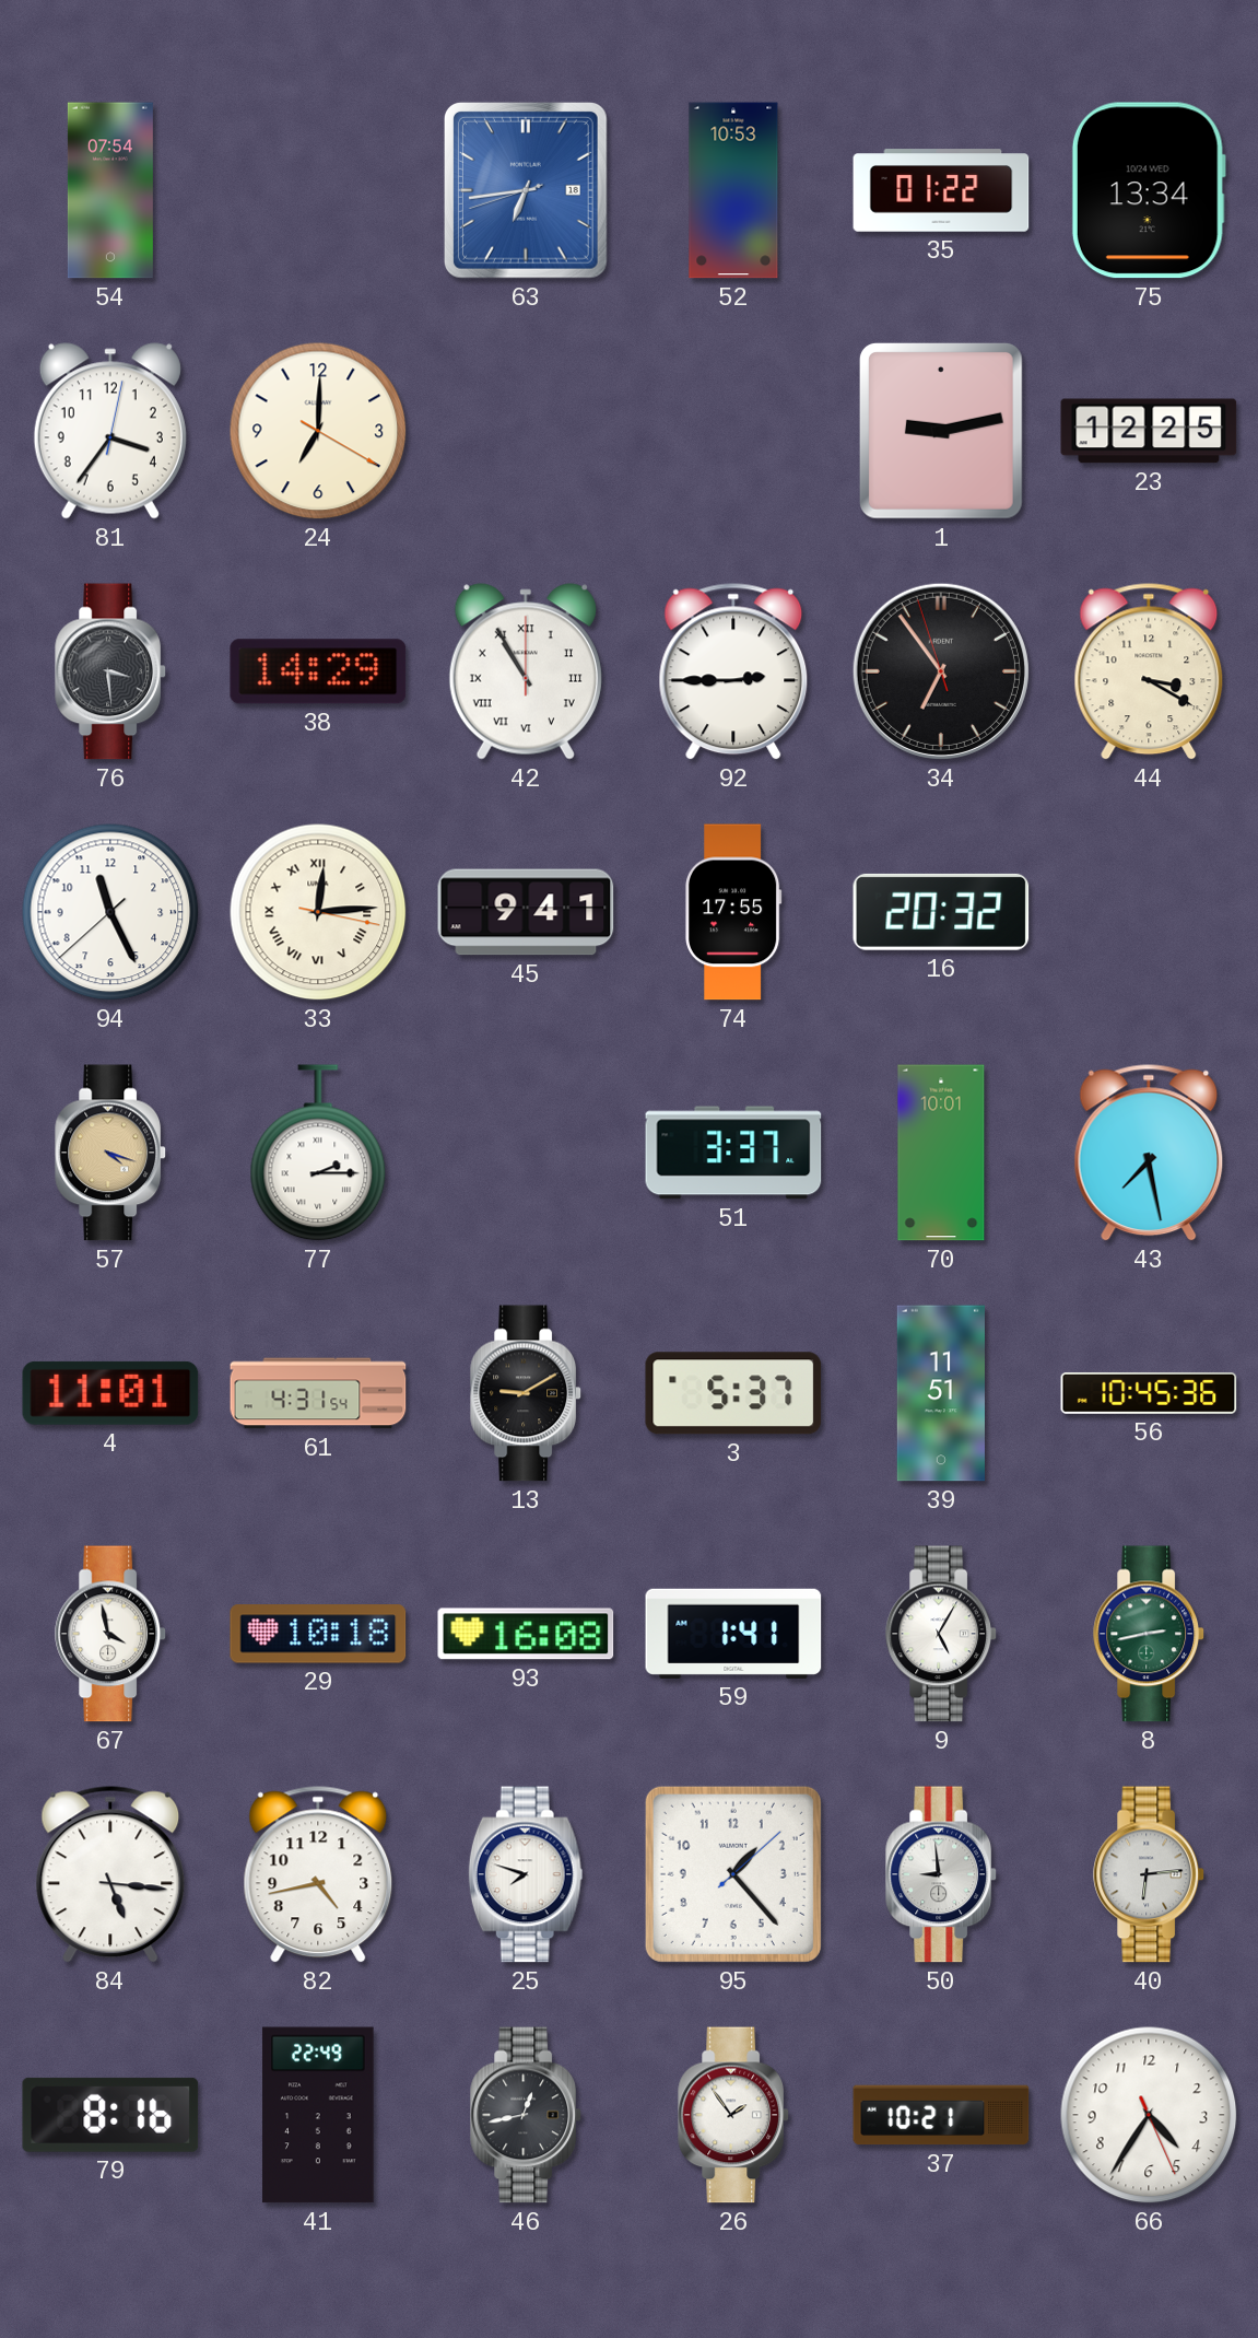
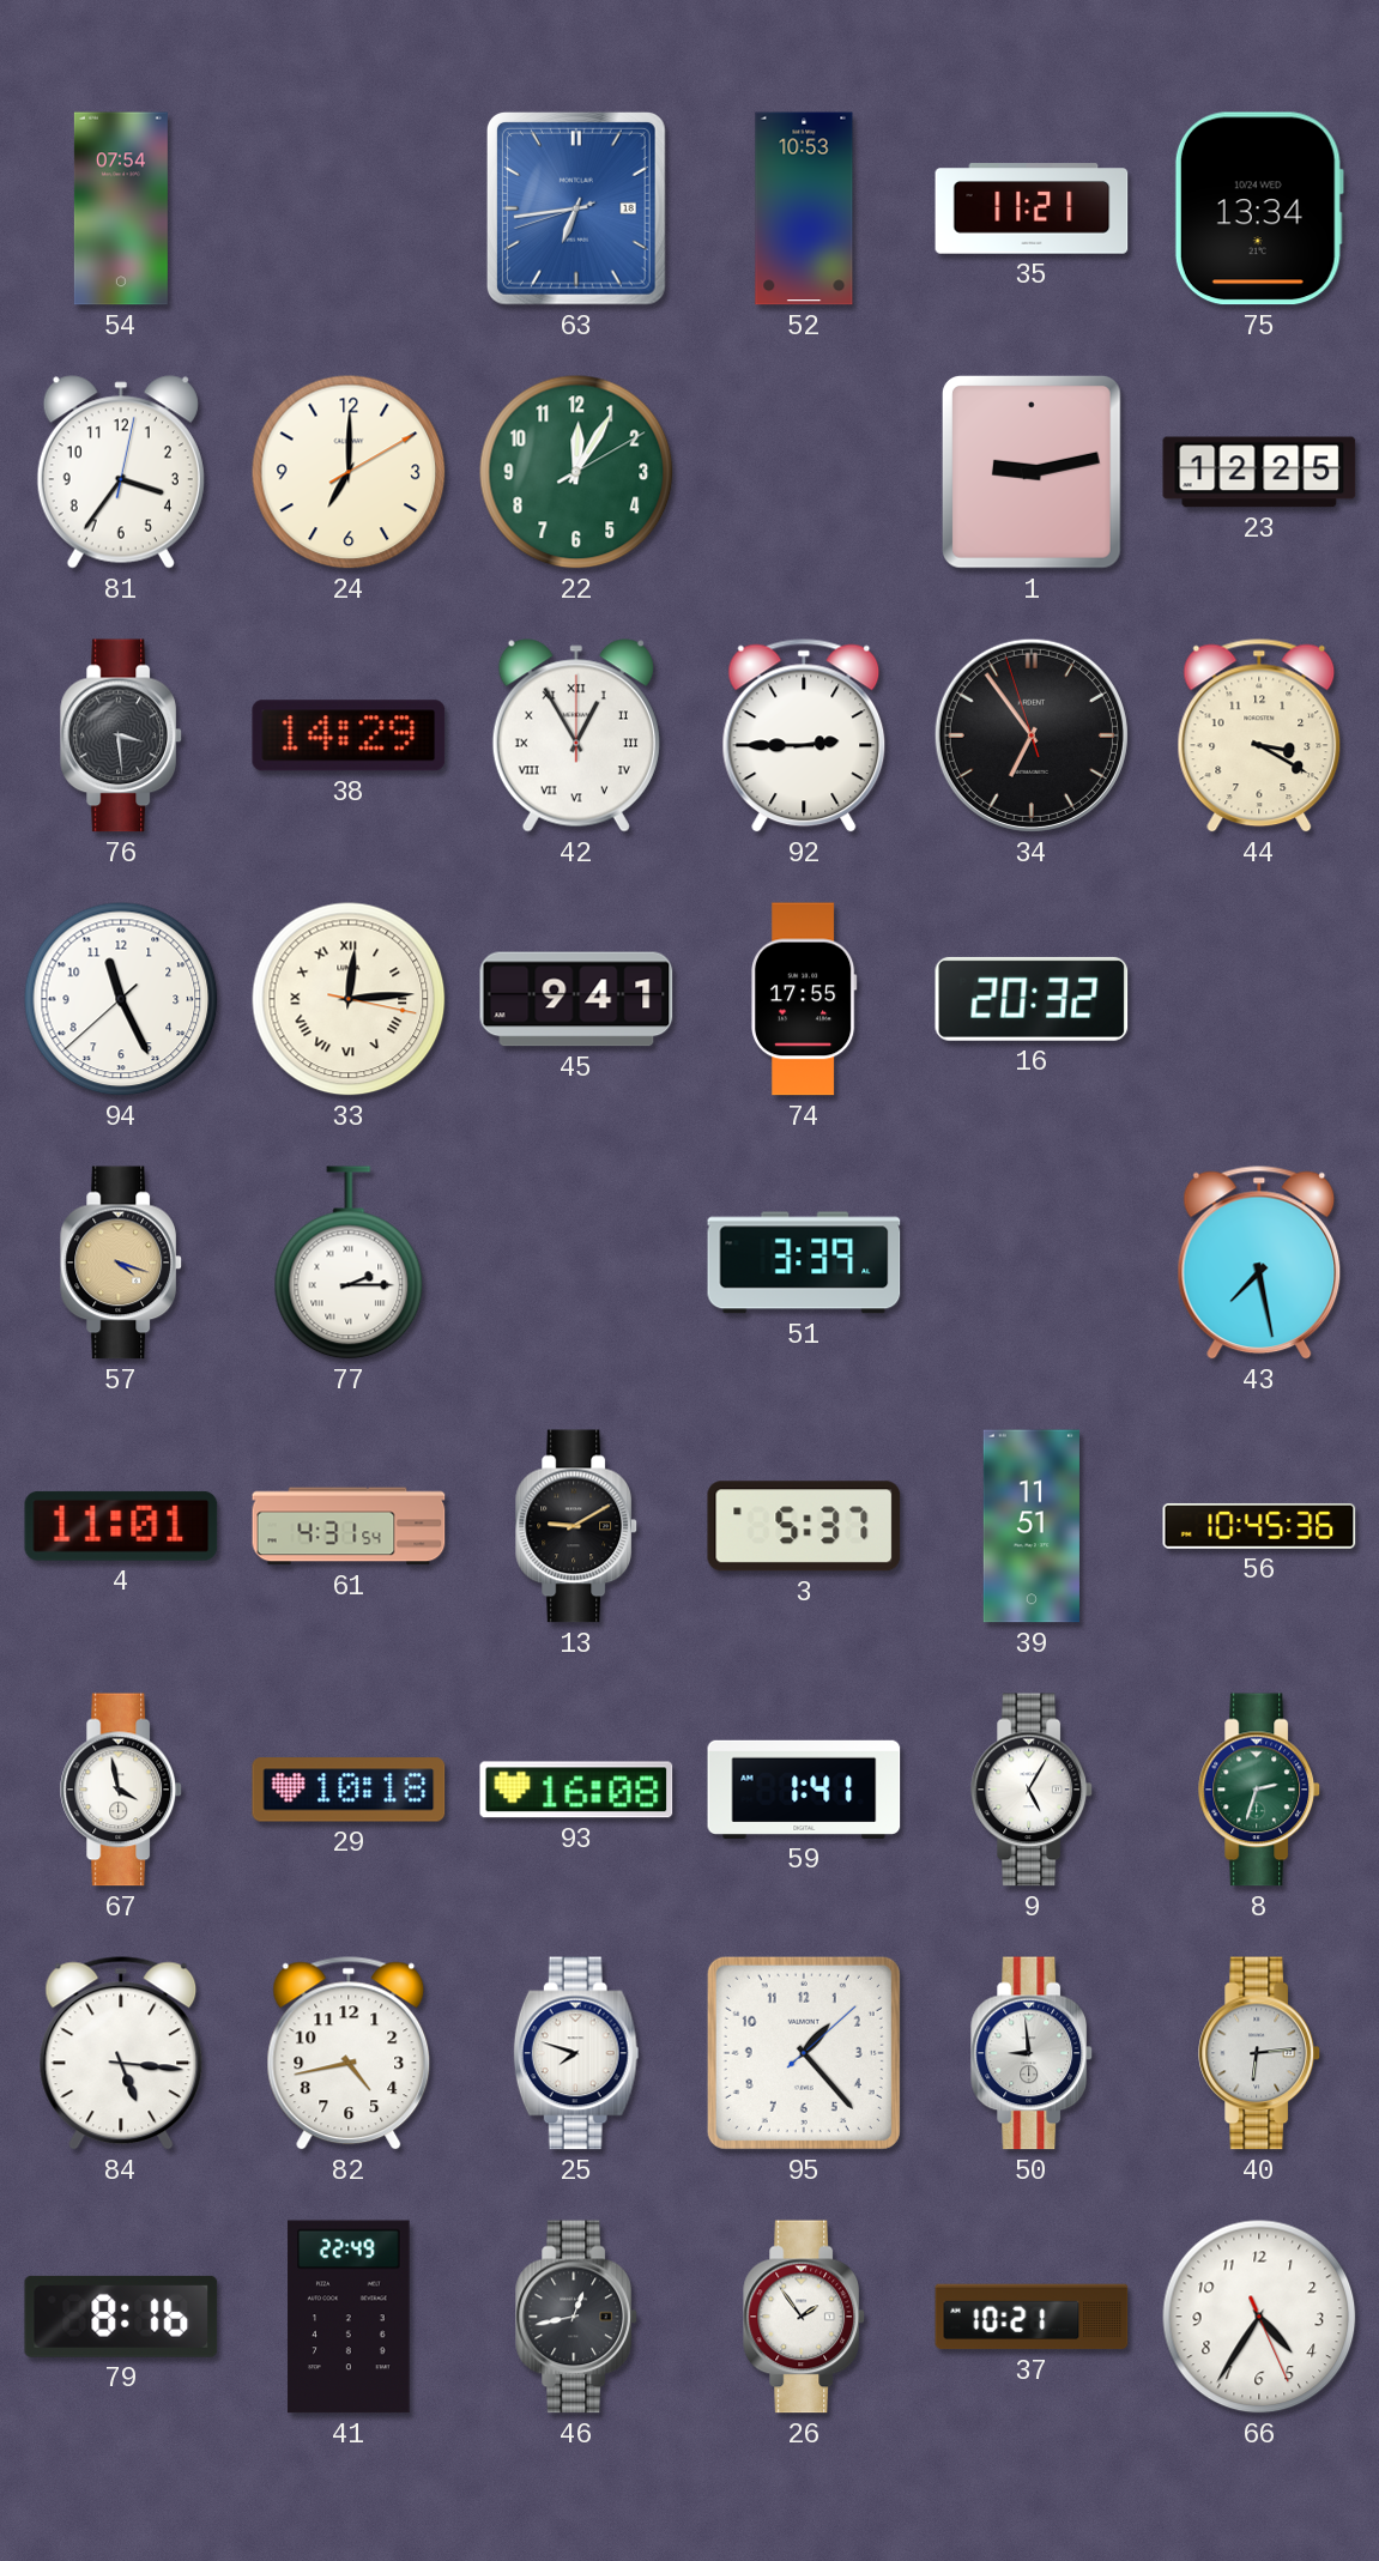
35: 01:22 -> 11:21
24: 7:00:20 -> 7:00:10
22: none -> 12:05
42: 10:55 -> 12:55
51: 3:37 -> 3:39
70: 10:01 -> none
8: 2:43 -> 2:33
